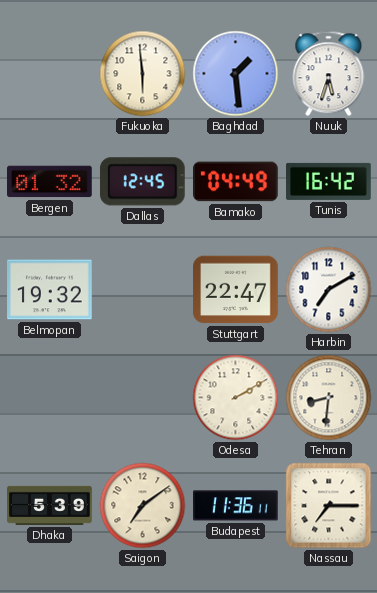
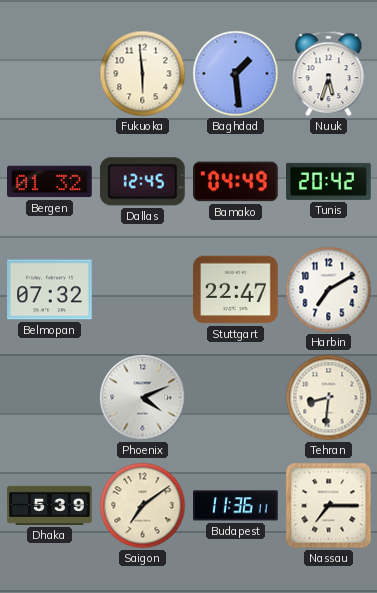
Tunis: 16:42 -> 20:42
Belmopan: 19:32 -> 07:32
Phoenix: none -> 4:11
Odesa: 2:10 -> none
